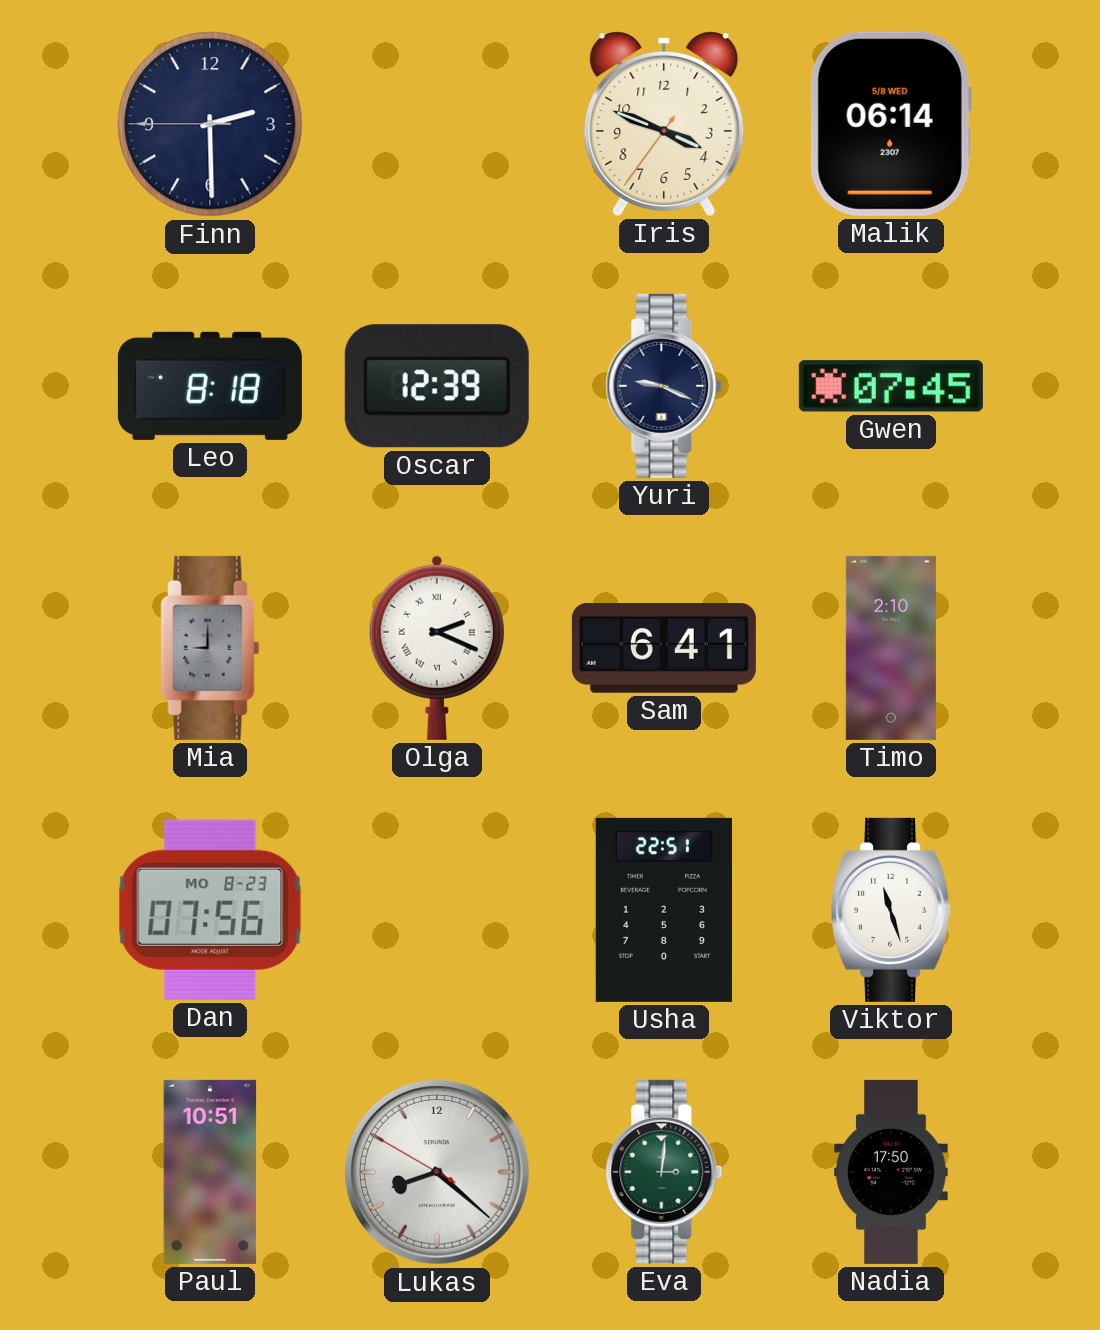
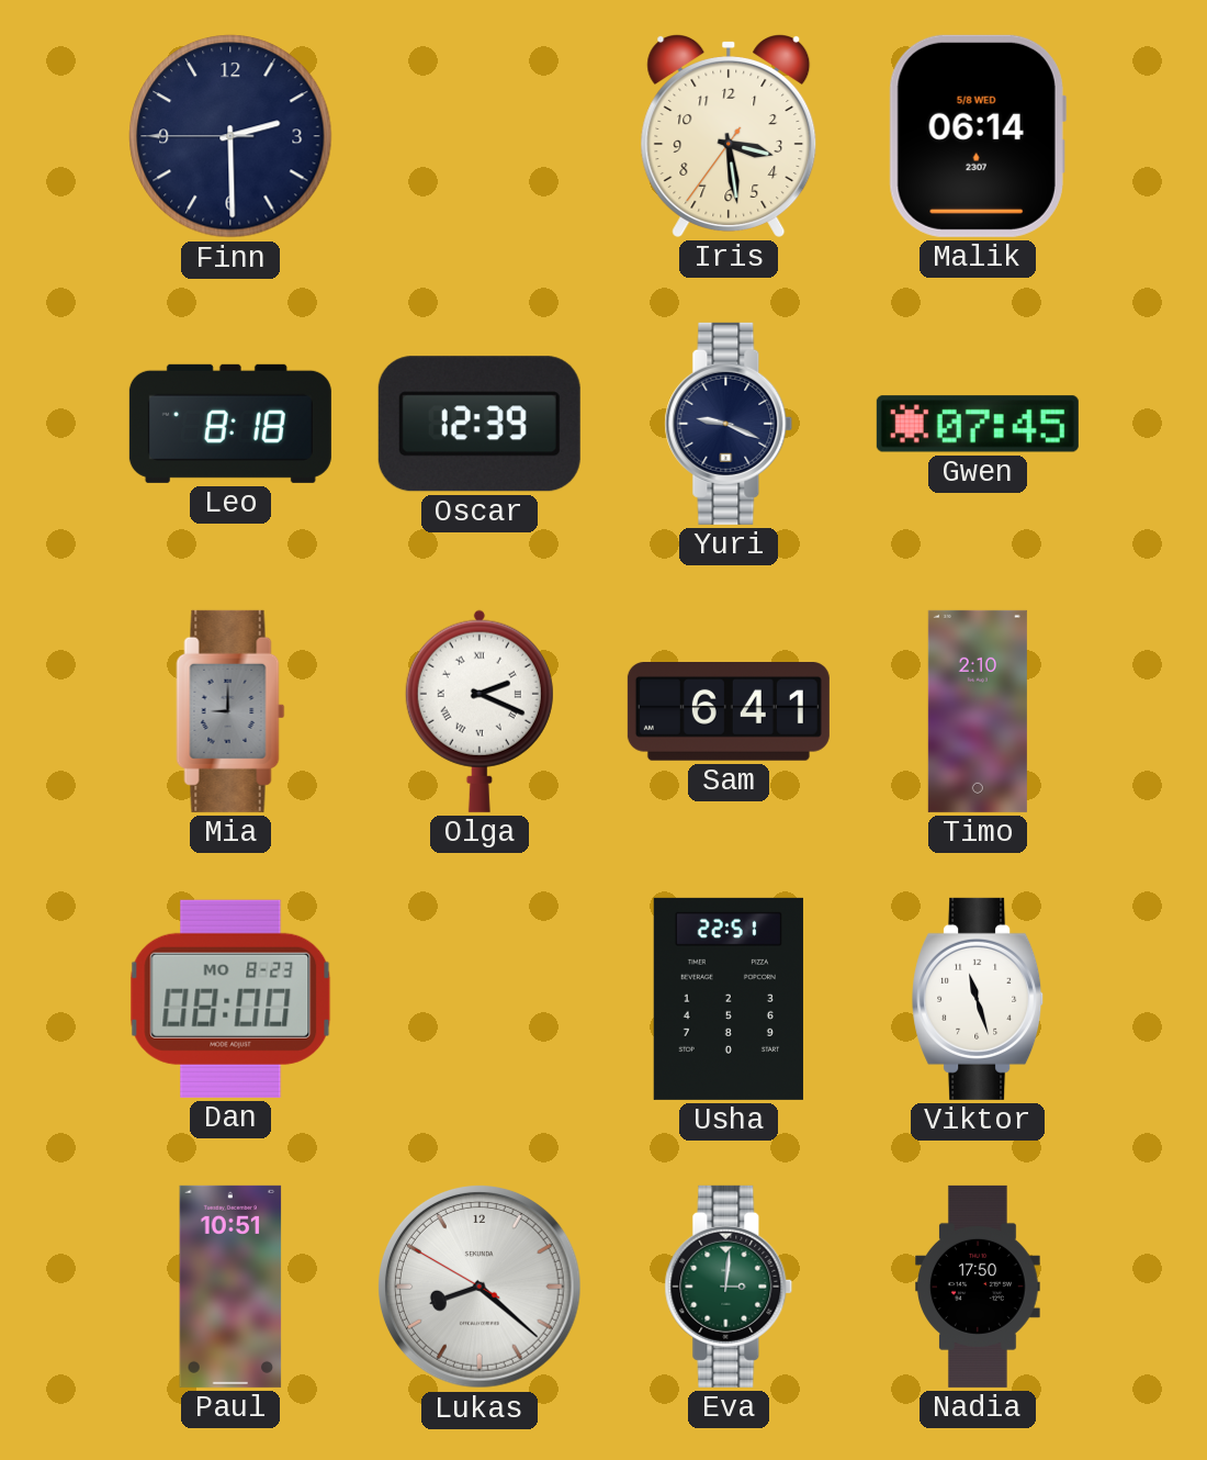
Iris: 3:48 -> 3:28
Dan: 07:56 -> 08:00
